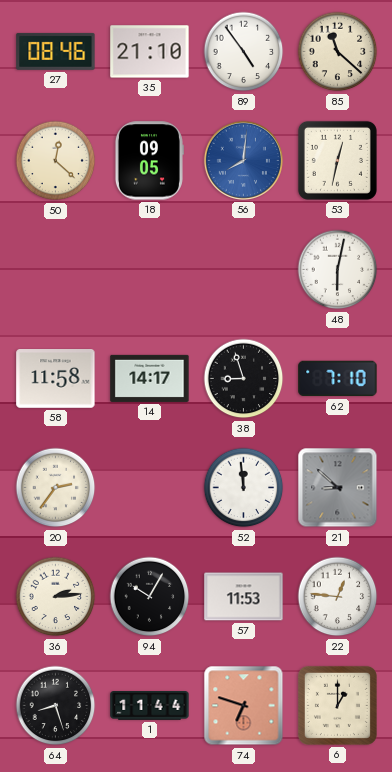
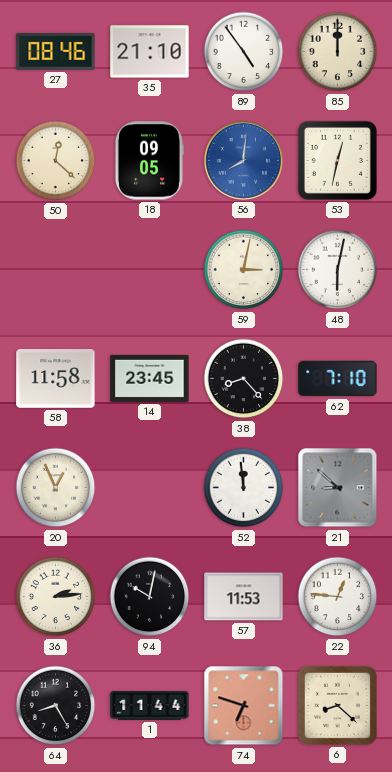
85: 11:22 -> 12:00
59: none -> 3:02
14: 14:17 -> 23:45
38: 8:57 -> 8:23
20: 2:36 -> 12:56
94: 10:05 -> 10:02
64: 8:27 -> 8:25
6: 1:00 -> 8:22
